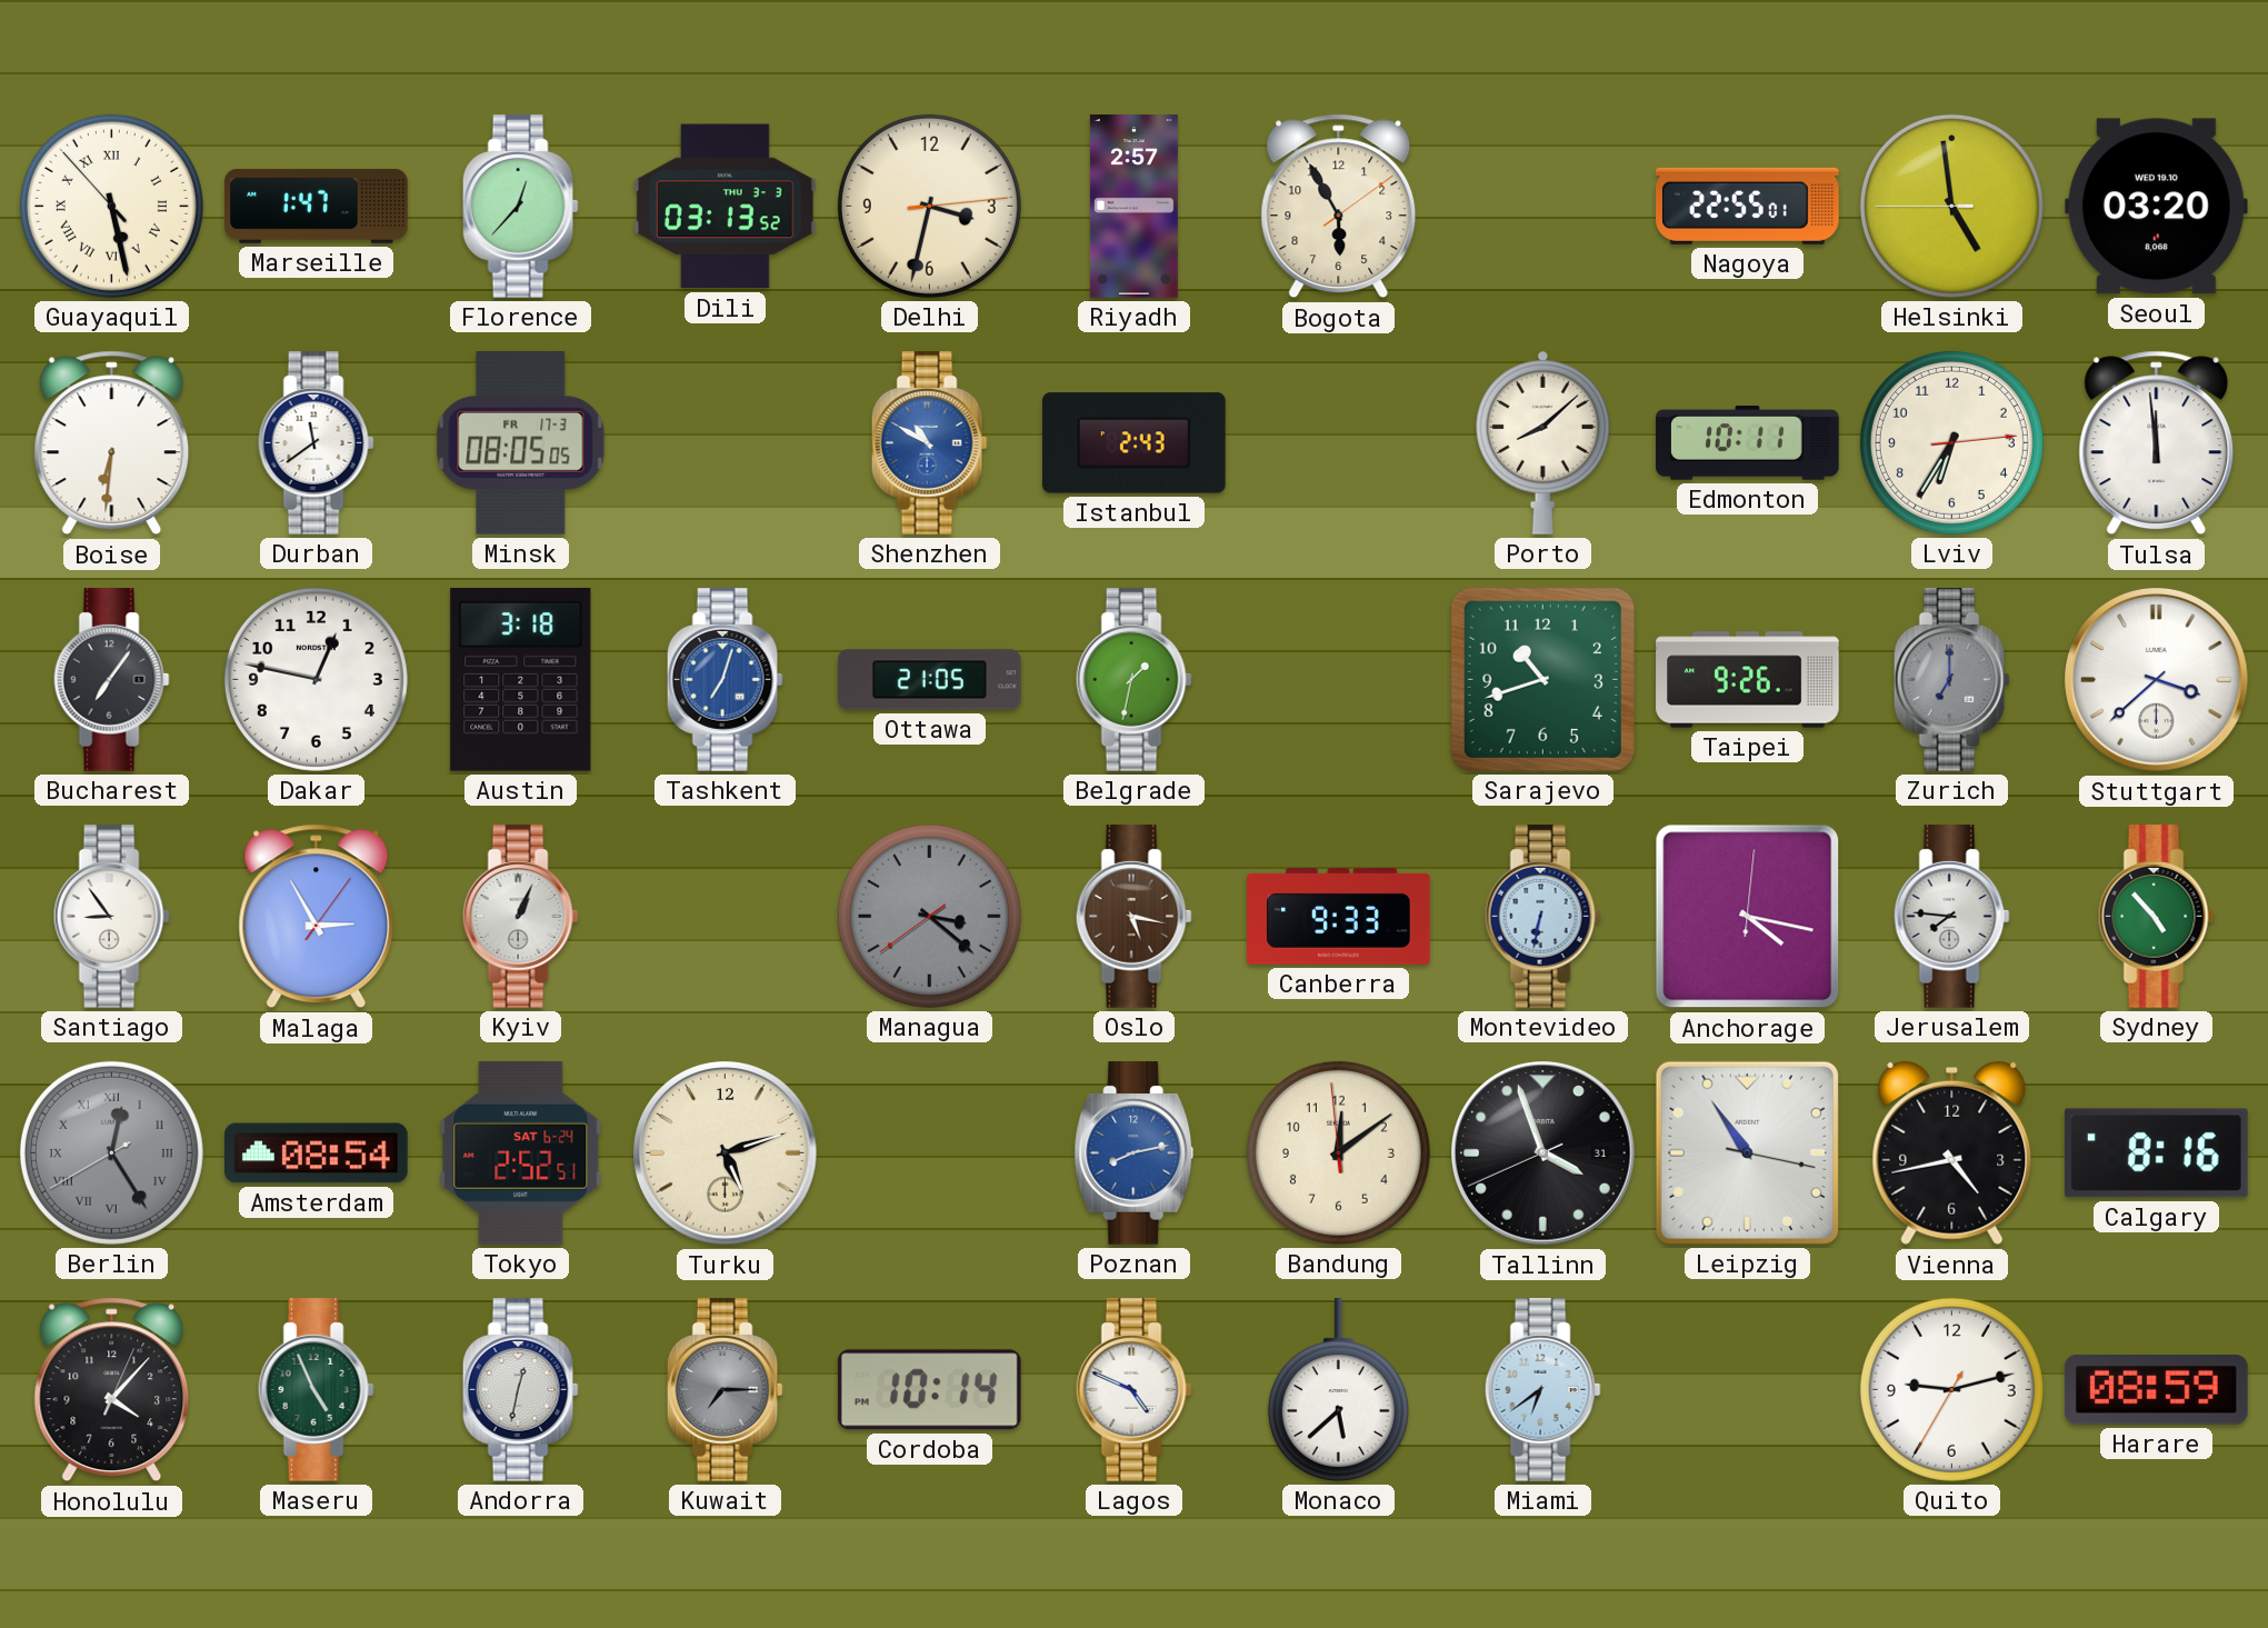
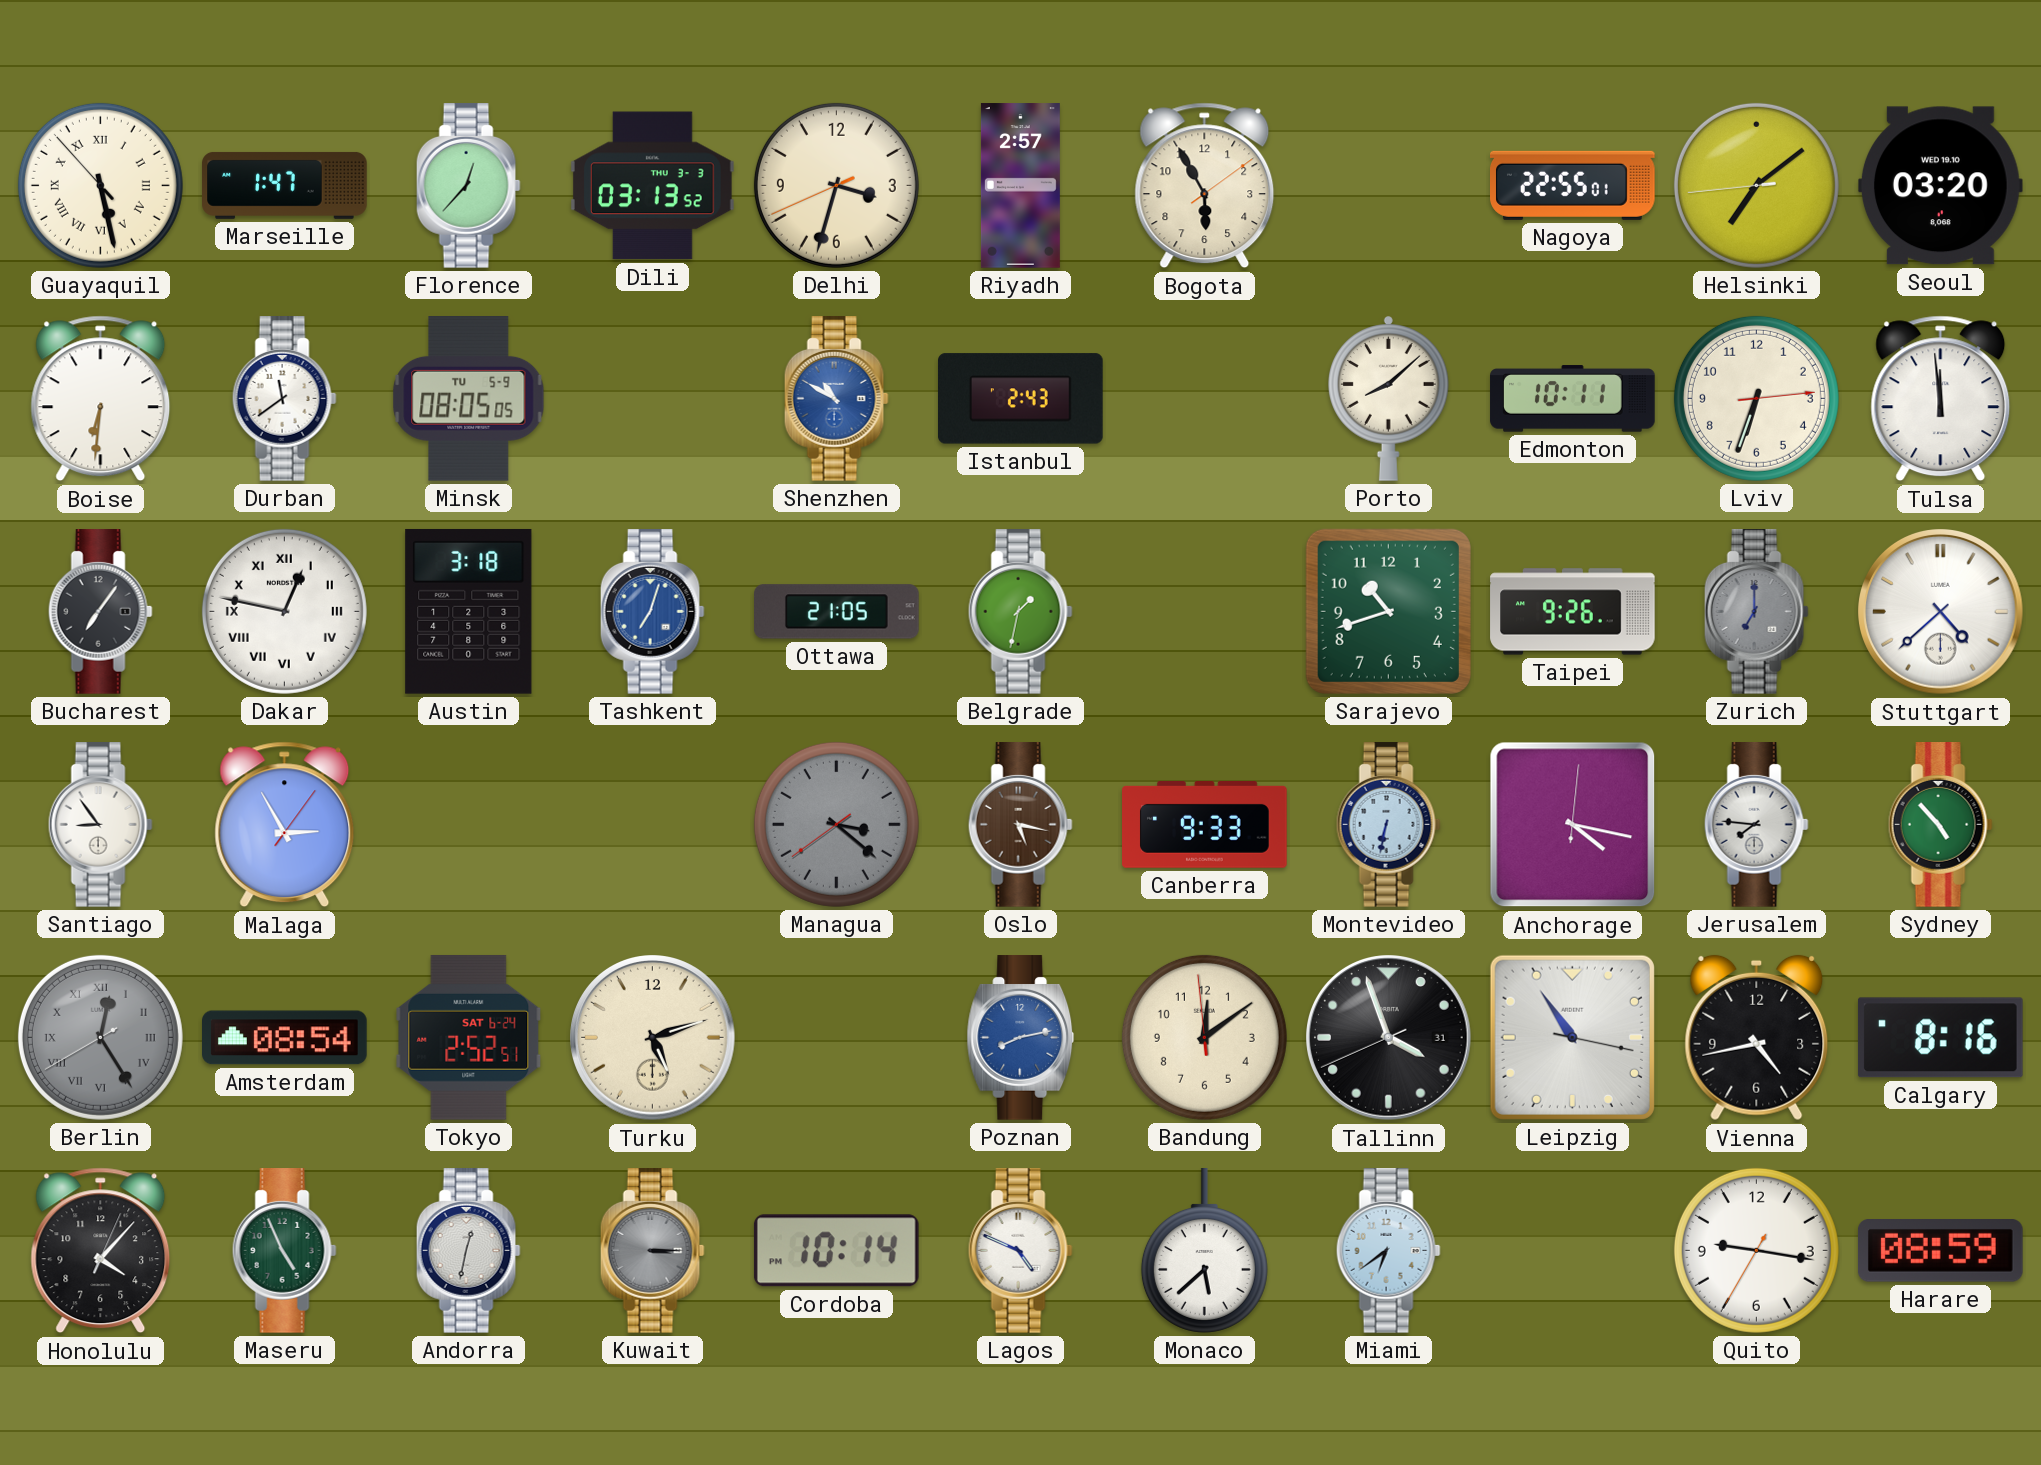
Delhi: 3:32:14 -> 3:32:41
Helsinki: 4:58 -> 7:08
Minsk date: FR 17-3 -> TU 5-9
Lviv: 6:35 -> 6:33
Dakar numerals: Arabic -> Roman
Stuttgart: 3:38 -> 4:38
Kyiv: 1:04 -> none
Kuwait: 7:15 -> 3:15
Quito: 9:12 -> 9:16
